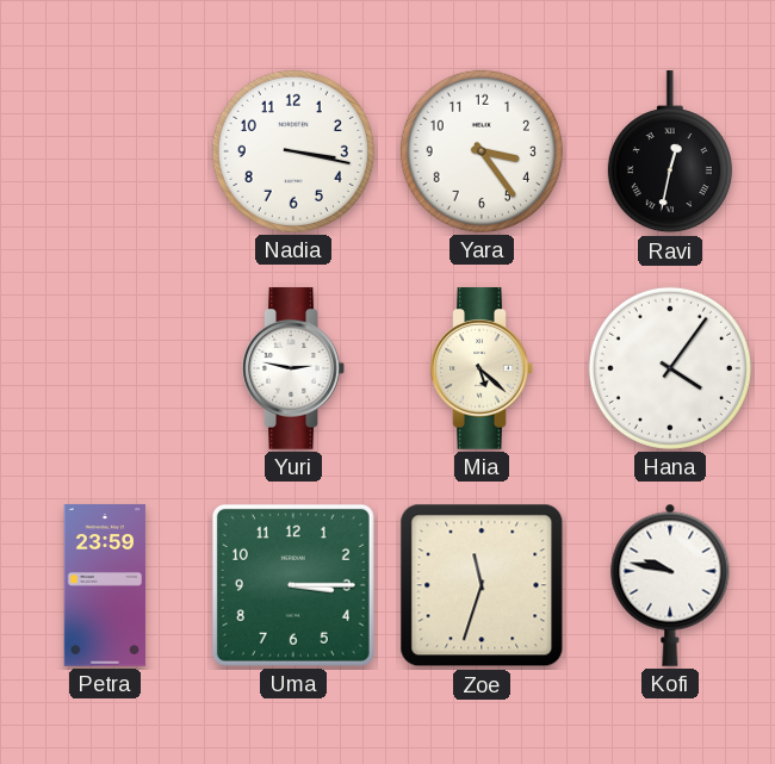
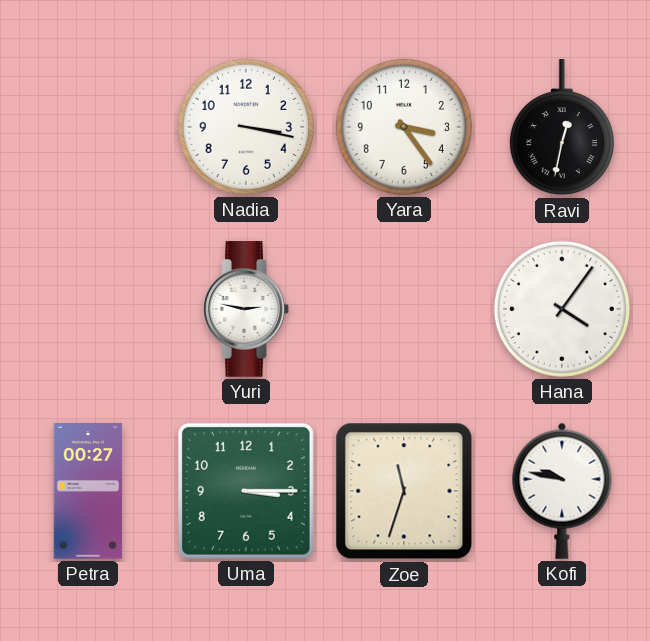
Mia: 5:22 -> none
Petra: 23:59 -> 00:27
